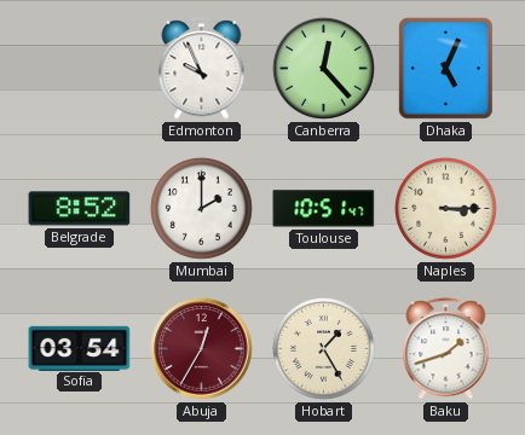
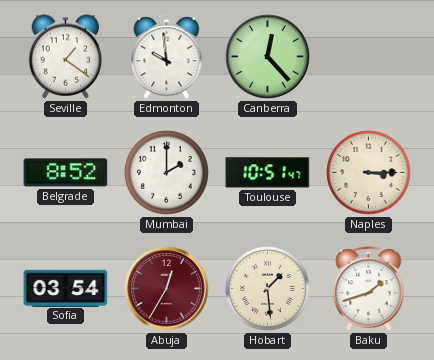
Seville: none -> 1:21
Edmonton: 9:56 -> 9:59
Dhaka: 5:04 -> none
Hobart: 1:25 -> 1:29
